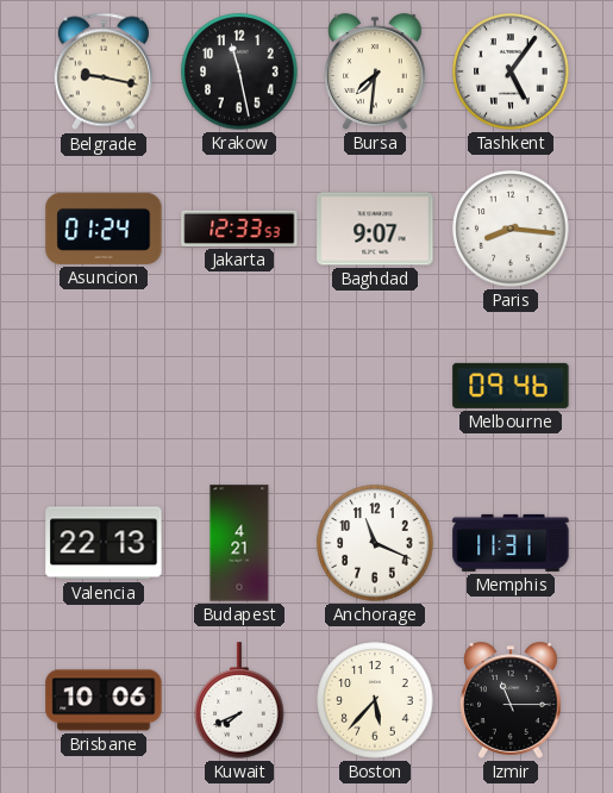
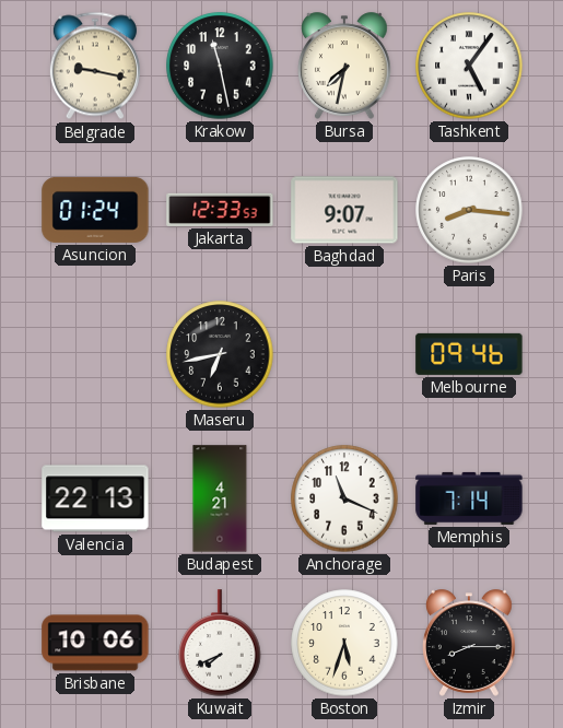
Bursa: 7:31 -> 7:32
Maseru: none -> 6:43
Memphis: 11:31 -> 7:14
Boston: 5:37 -> 5:33
Izmir: 11:15 -> 8:15
